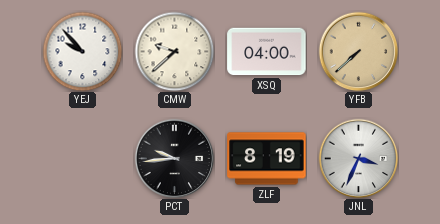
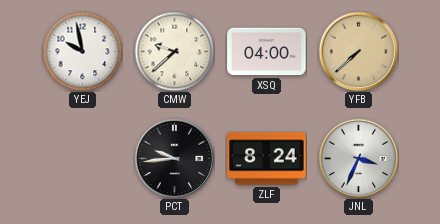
YEJ: 9:53 -> 9:58
ZLF: 8:19 -> 8:24
